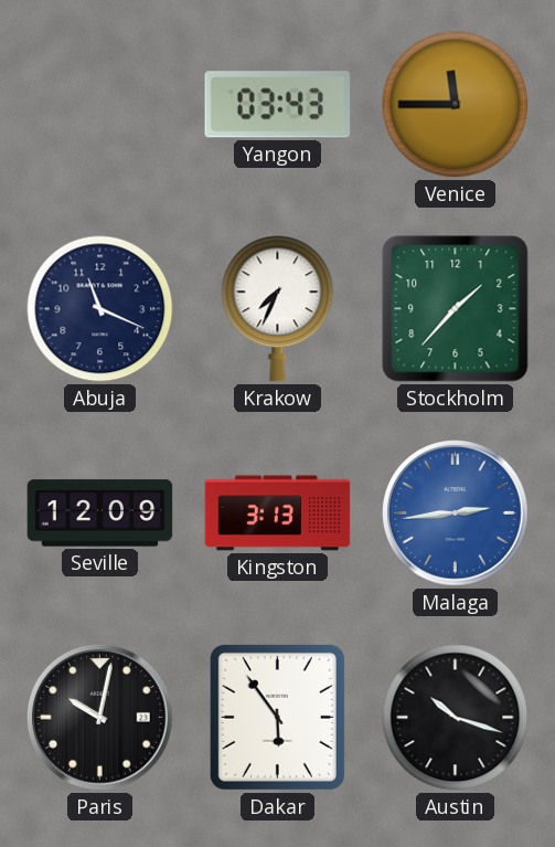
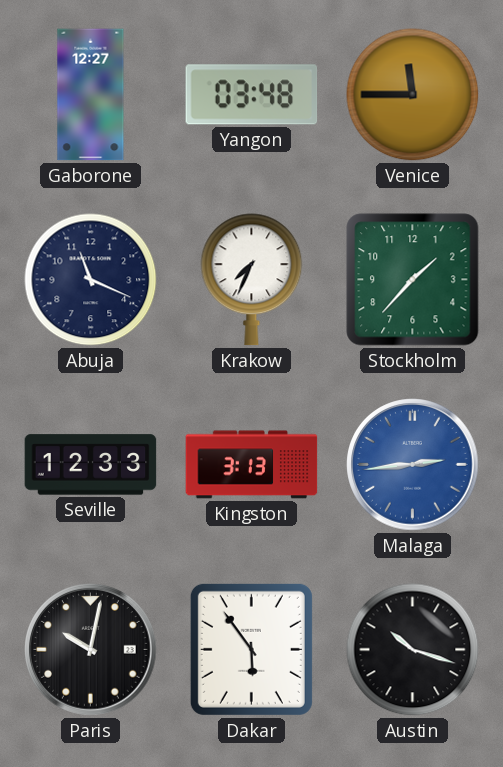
Gaborone: none -> 12:27
Yangon: 03:43 -> 03:48
Seville: 12:09 -> 12:33
